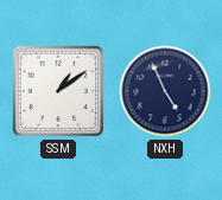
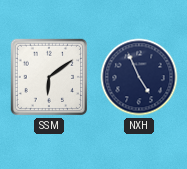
SSM: 1:09 -> 6:09
